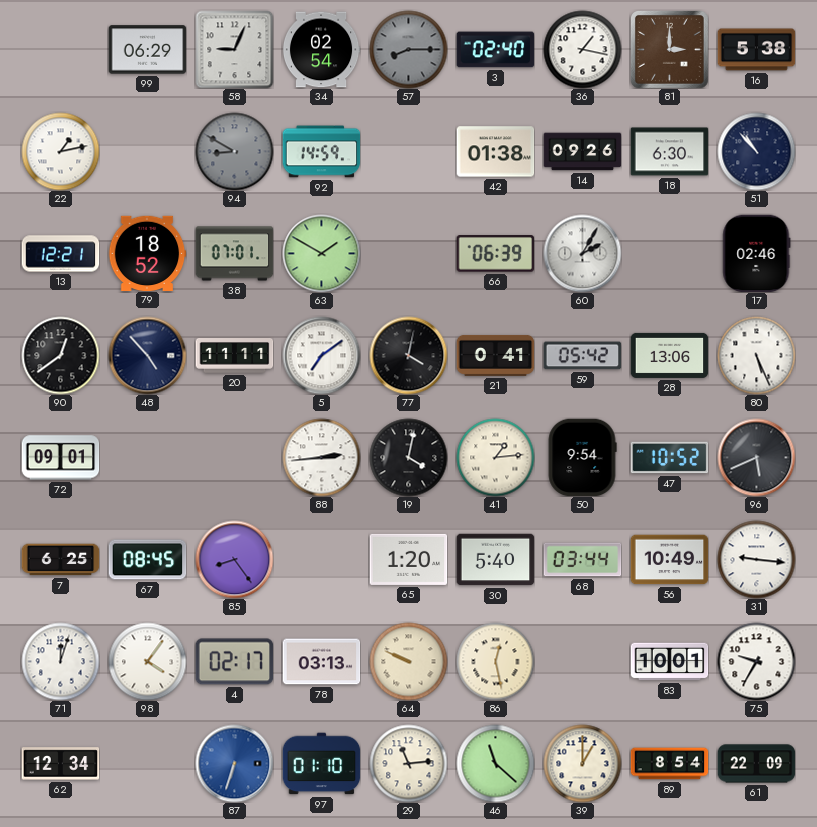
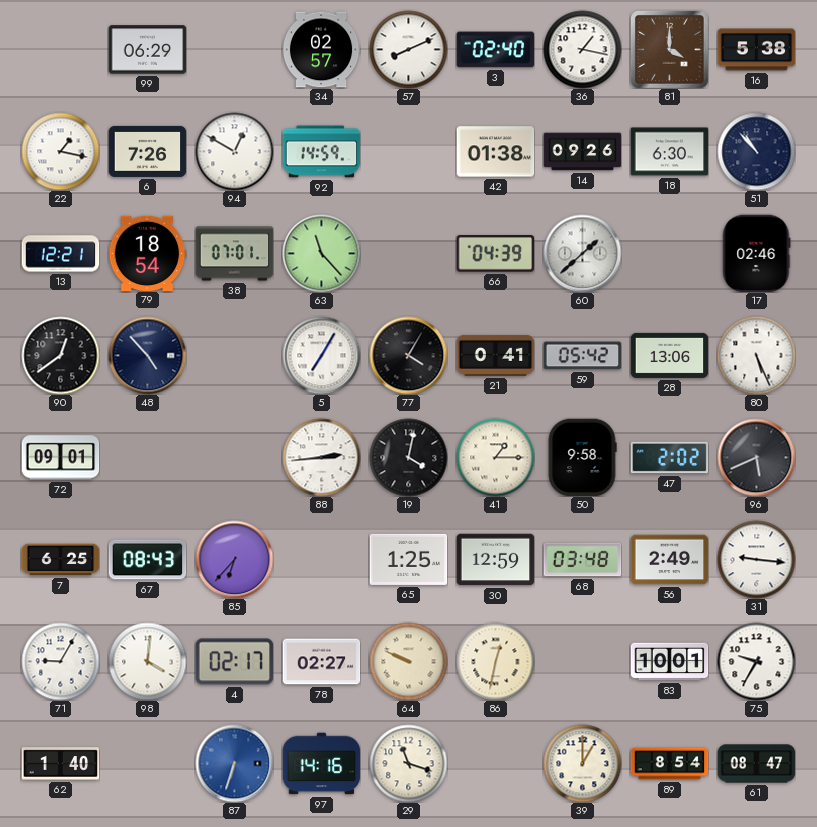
58: 9:04 -> none
34: 02:54 -> 02:57
57: 8:15 -> 8:11
57 dial: grey -> white
81: 3:00 -> 4:00
22: 1:13 -> 1:17
6: none -> 7:26
94: 8:50 -> 12:50
94 dial: grey -> white
79: 18:52 -> 18:54
63: 1:50 -> 11:23
66: 06:39 -> 04:39
60: 2:05 -> 1:38
20: 11:11 -> none
5: 7:09 -> 7:05
77: 4:02 -> 4:05
41: 1:14 -> 1:15
50: 9:54 -> 9:58
47: 10:52 -> 2:02
67: 08:45 -> 08:43
85: 8:24 -> 6:37
65: 1:20 -> 1:25
30: 5:40 -> 12:59
68: 03:44 -> 03:48
56: 10:49 -> 2:49
71: 12:03 -> 9:05
98: 4:06 -> 4:01
78: 03:13 -> 02:27
86: 12:28 -> 12:32
62: 12:34 -> 1:40
97: 01:10 -> 14:16
29: 11:14 -> 11:18
46: 11:22 -> none
61: 22:09 -> 08:47
